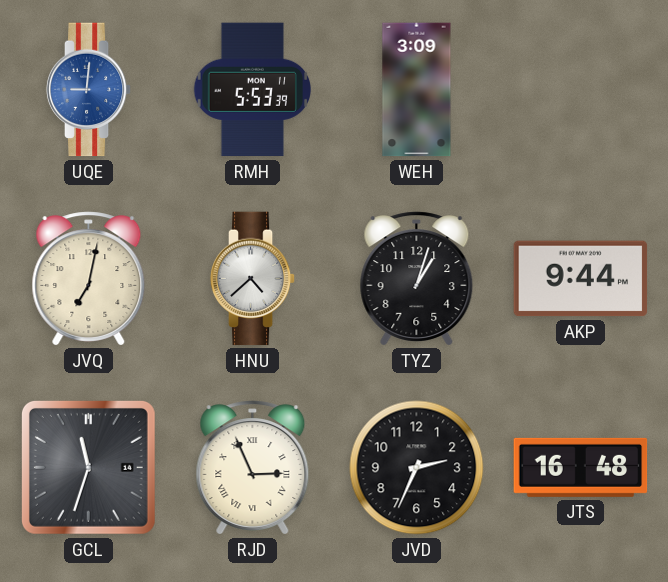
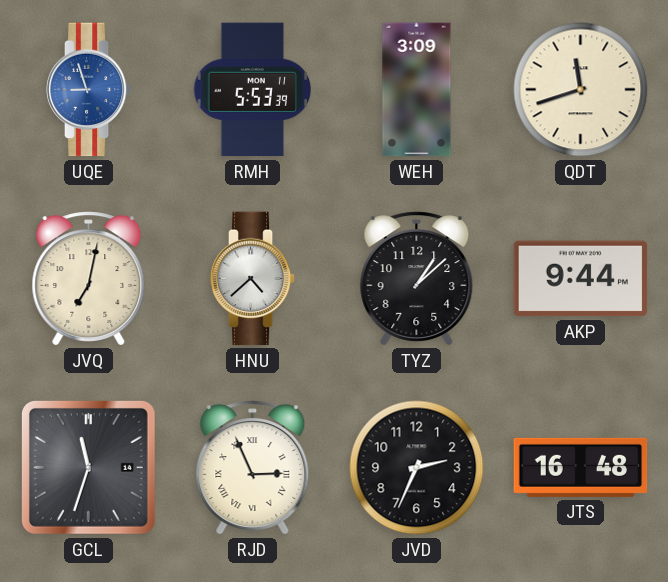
UQE: 9:01 -> 8:57
QDT: none -> 11:42
TYZ: 1:03 -> 1:08
